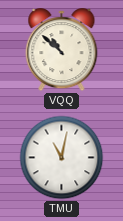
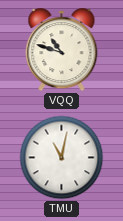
VQQ: 10:52 -> 10:48
